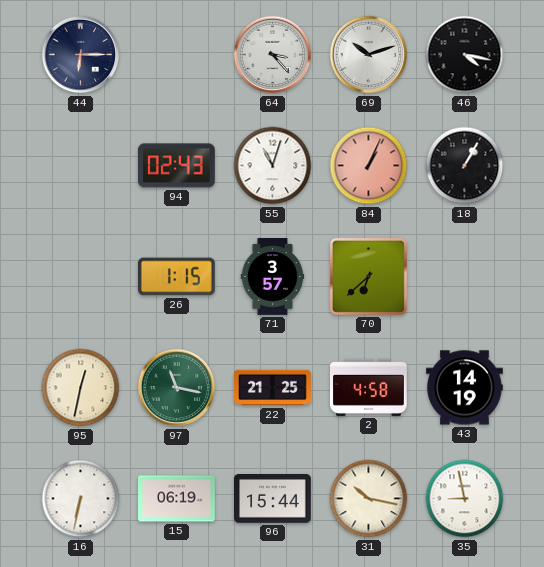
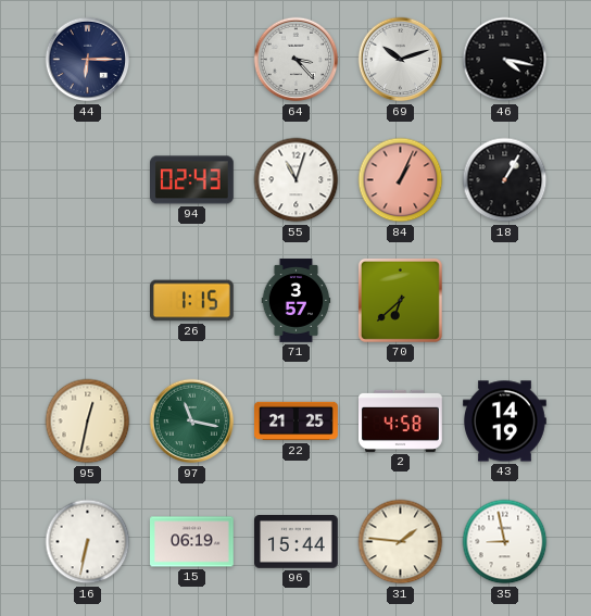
31: 10:17 -> 1:46
